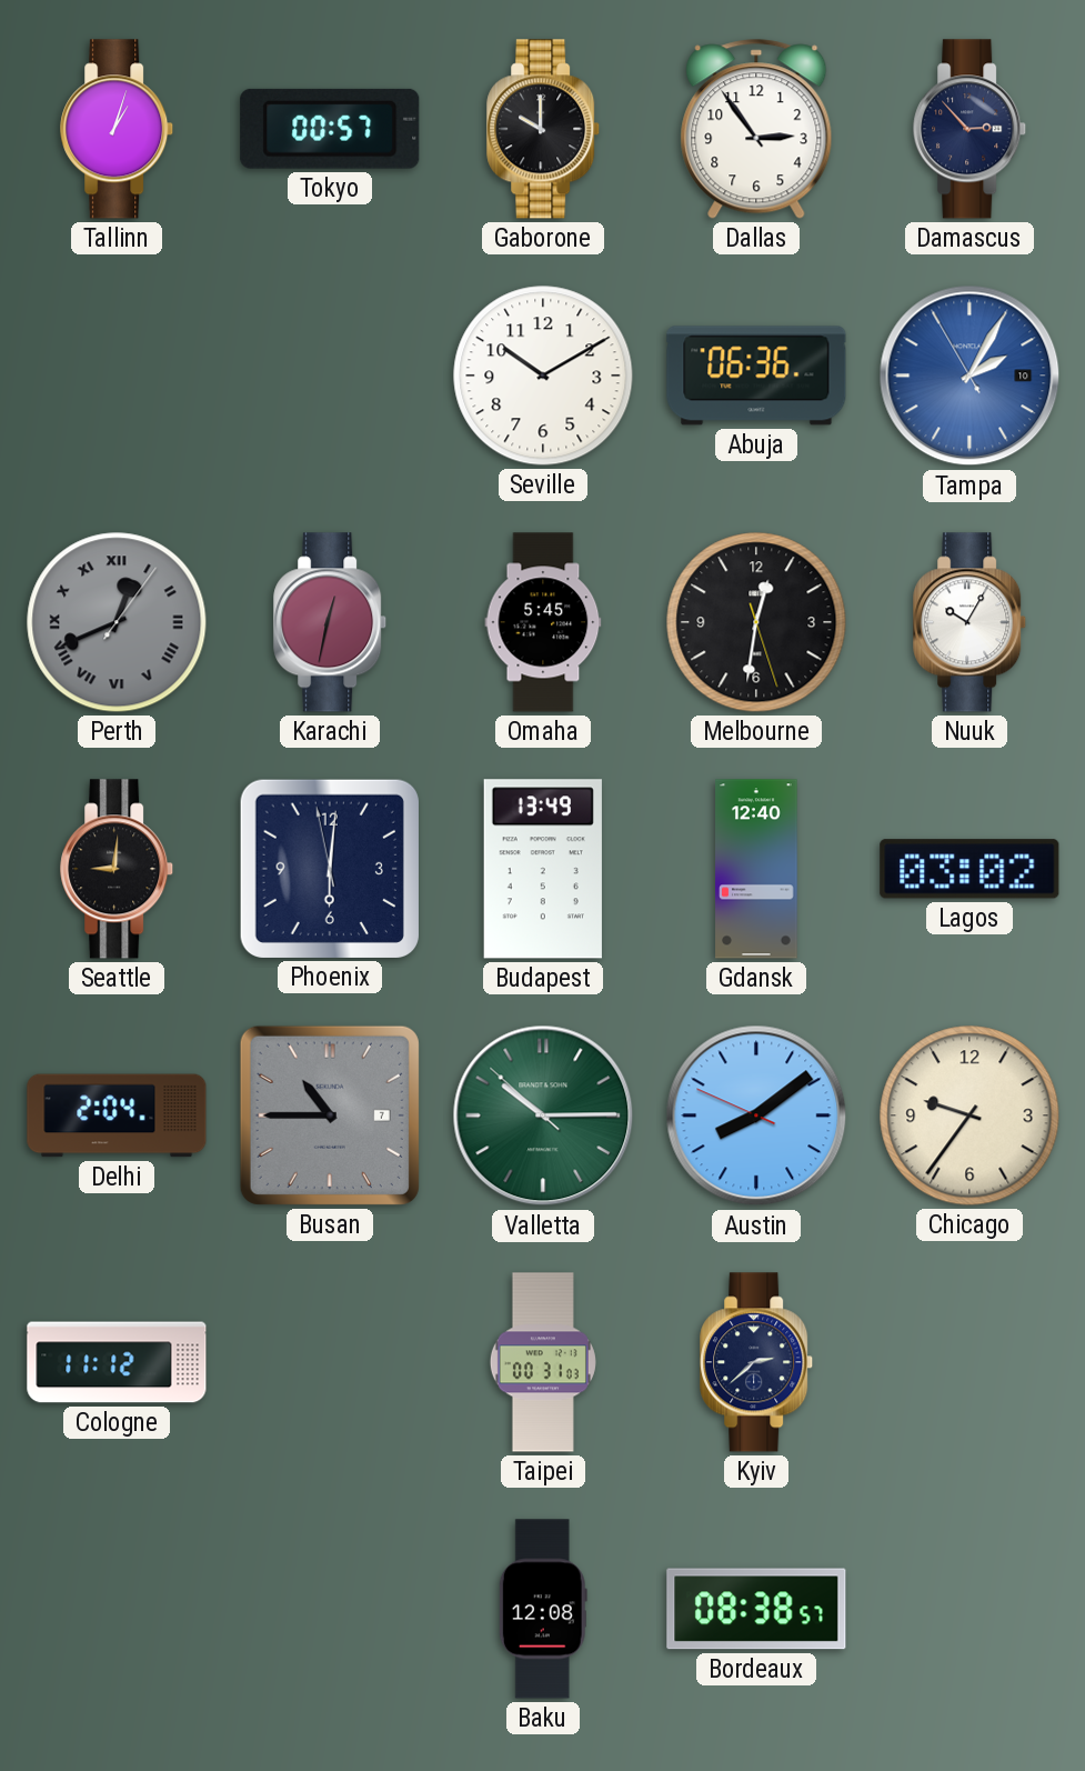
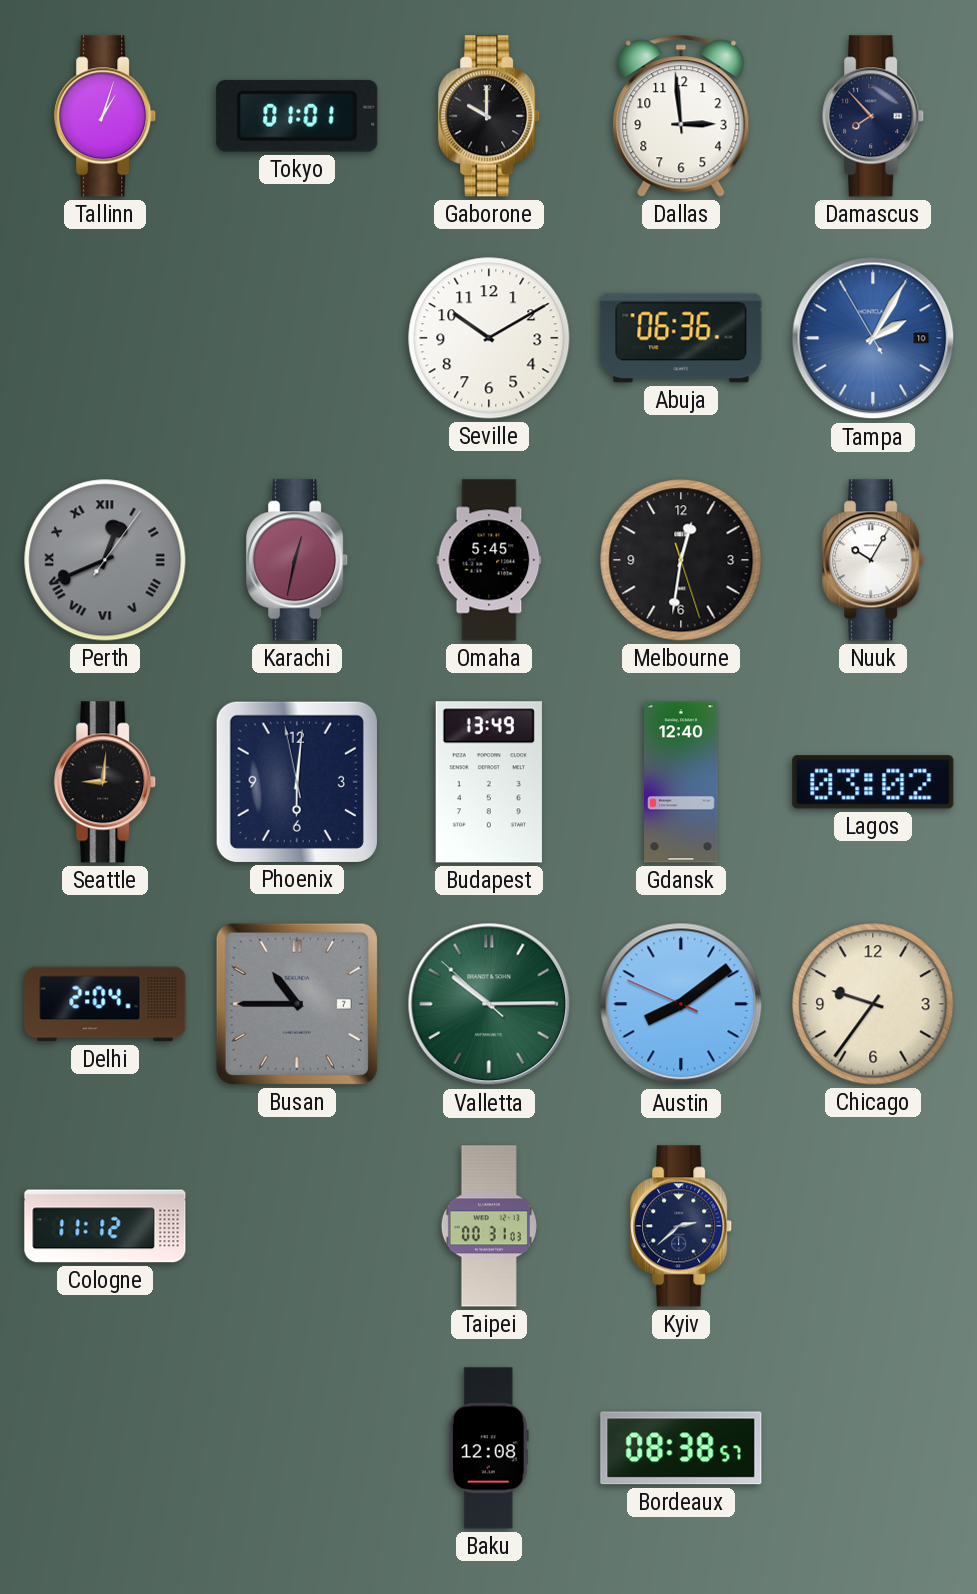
Tokyo: 00:57 -> 01:01
Dallas: 2:54 -> 2:59
Damascus: 2:53 -> 7:53
